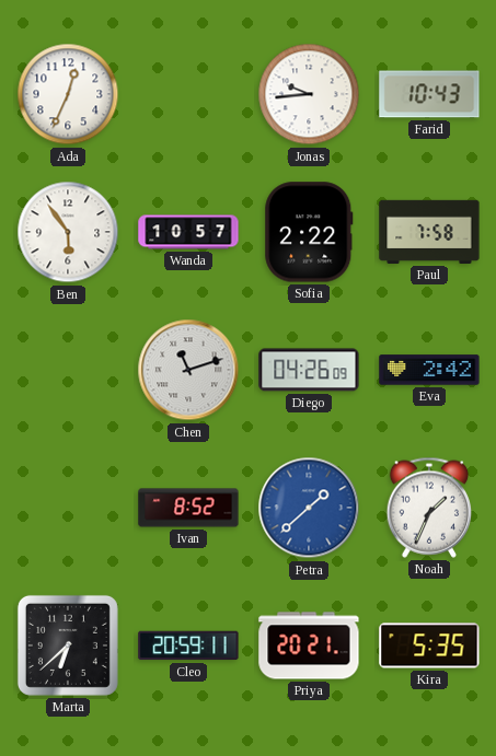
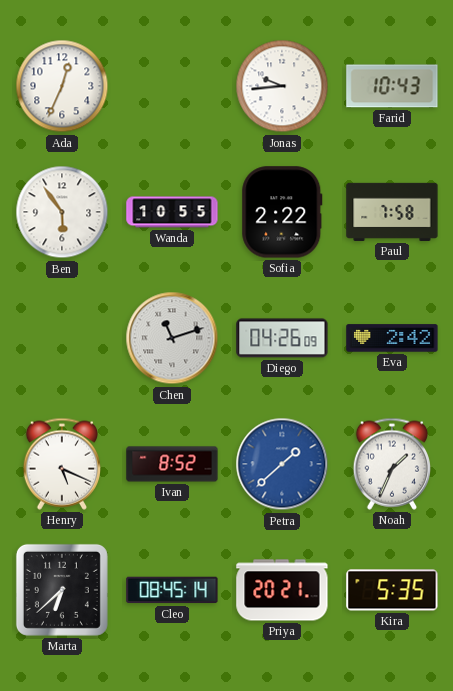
Wanda: 10:57 -> 10:55
Henry: none -> 5:19
Cleo: 20:59 -> 08:45
